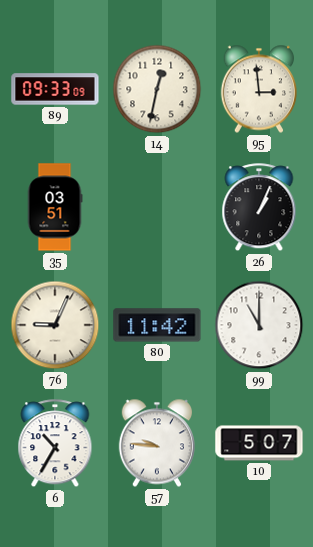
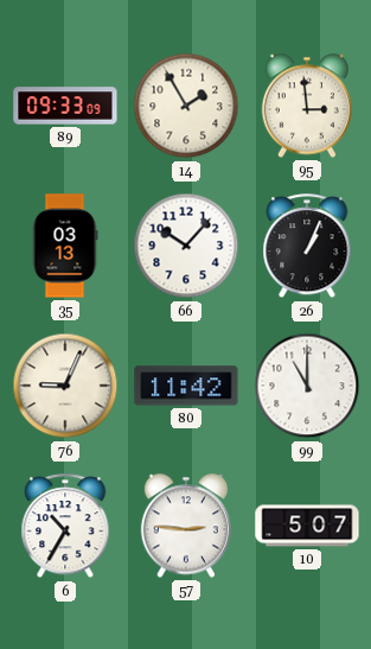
14: 12:32 -> 1:55
35: 03:51 -> 03:13
66: none -> 10:07
57: 9:46 -> 2:46
